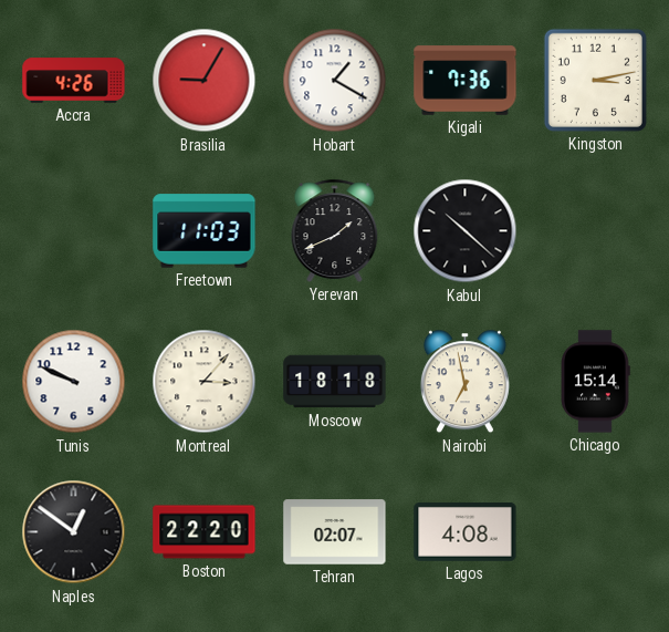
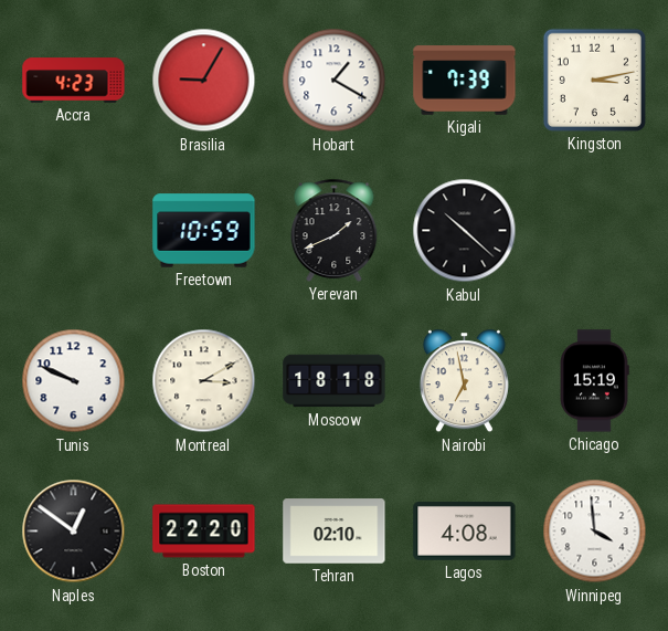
Accra: 4:26 -> 4:23
Kigali: 7:36 -> 7:39
Freetown: 11:03 -> 10:59
Montreal: 3:07 -> 3:10
Chicago: 15:14 -> 15:19
Tehran: 02:07 -> 02:10
Winnipeg: none -> 3:59
